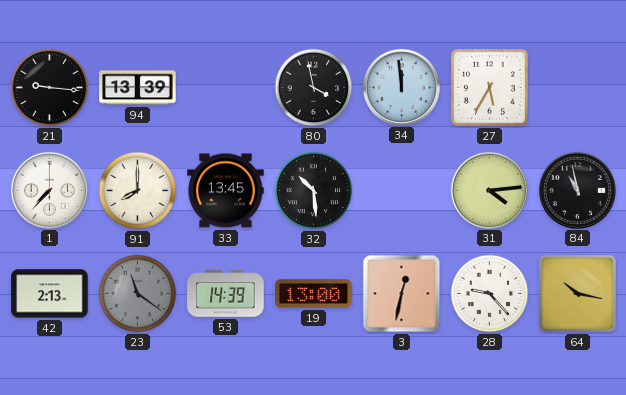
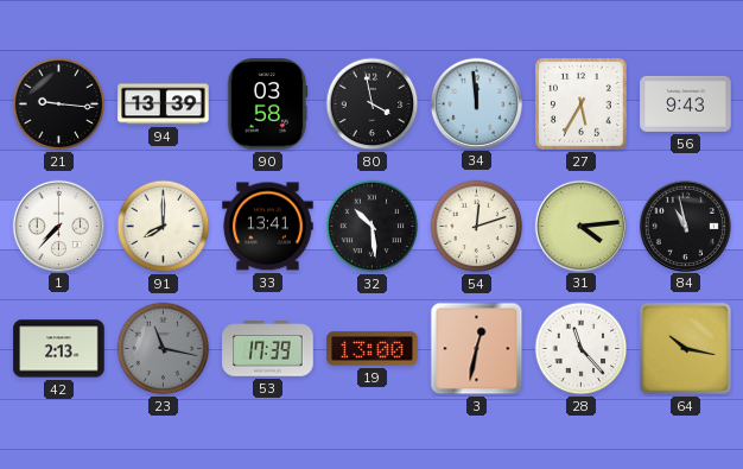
90: none -> 03:58
56: none -> 9:43
33: 13:45 -> 13:41
54: none -> 12:12
23: 11:21 -> 11:17
53: 14:39 -> 17:39
28: 9:23 -> 11:23
